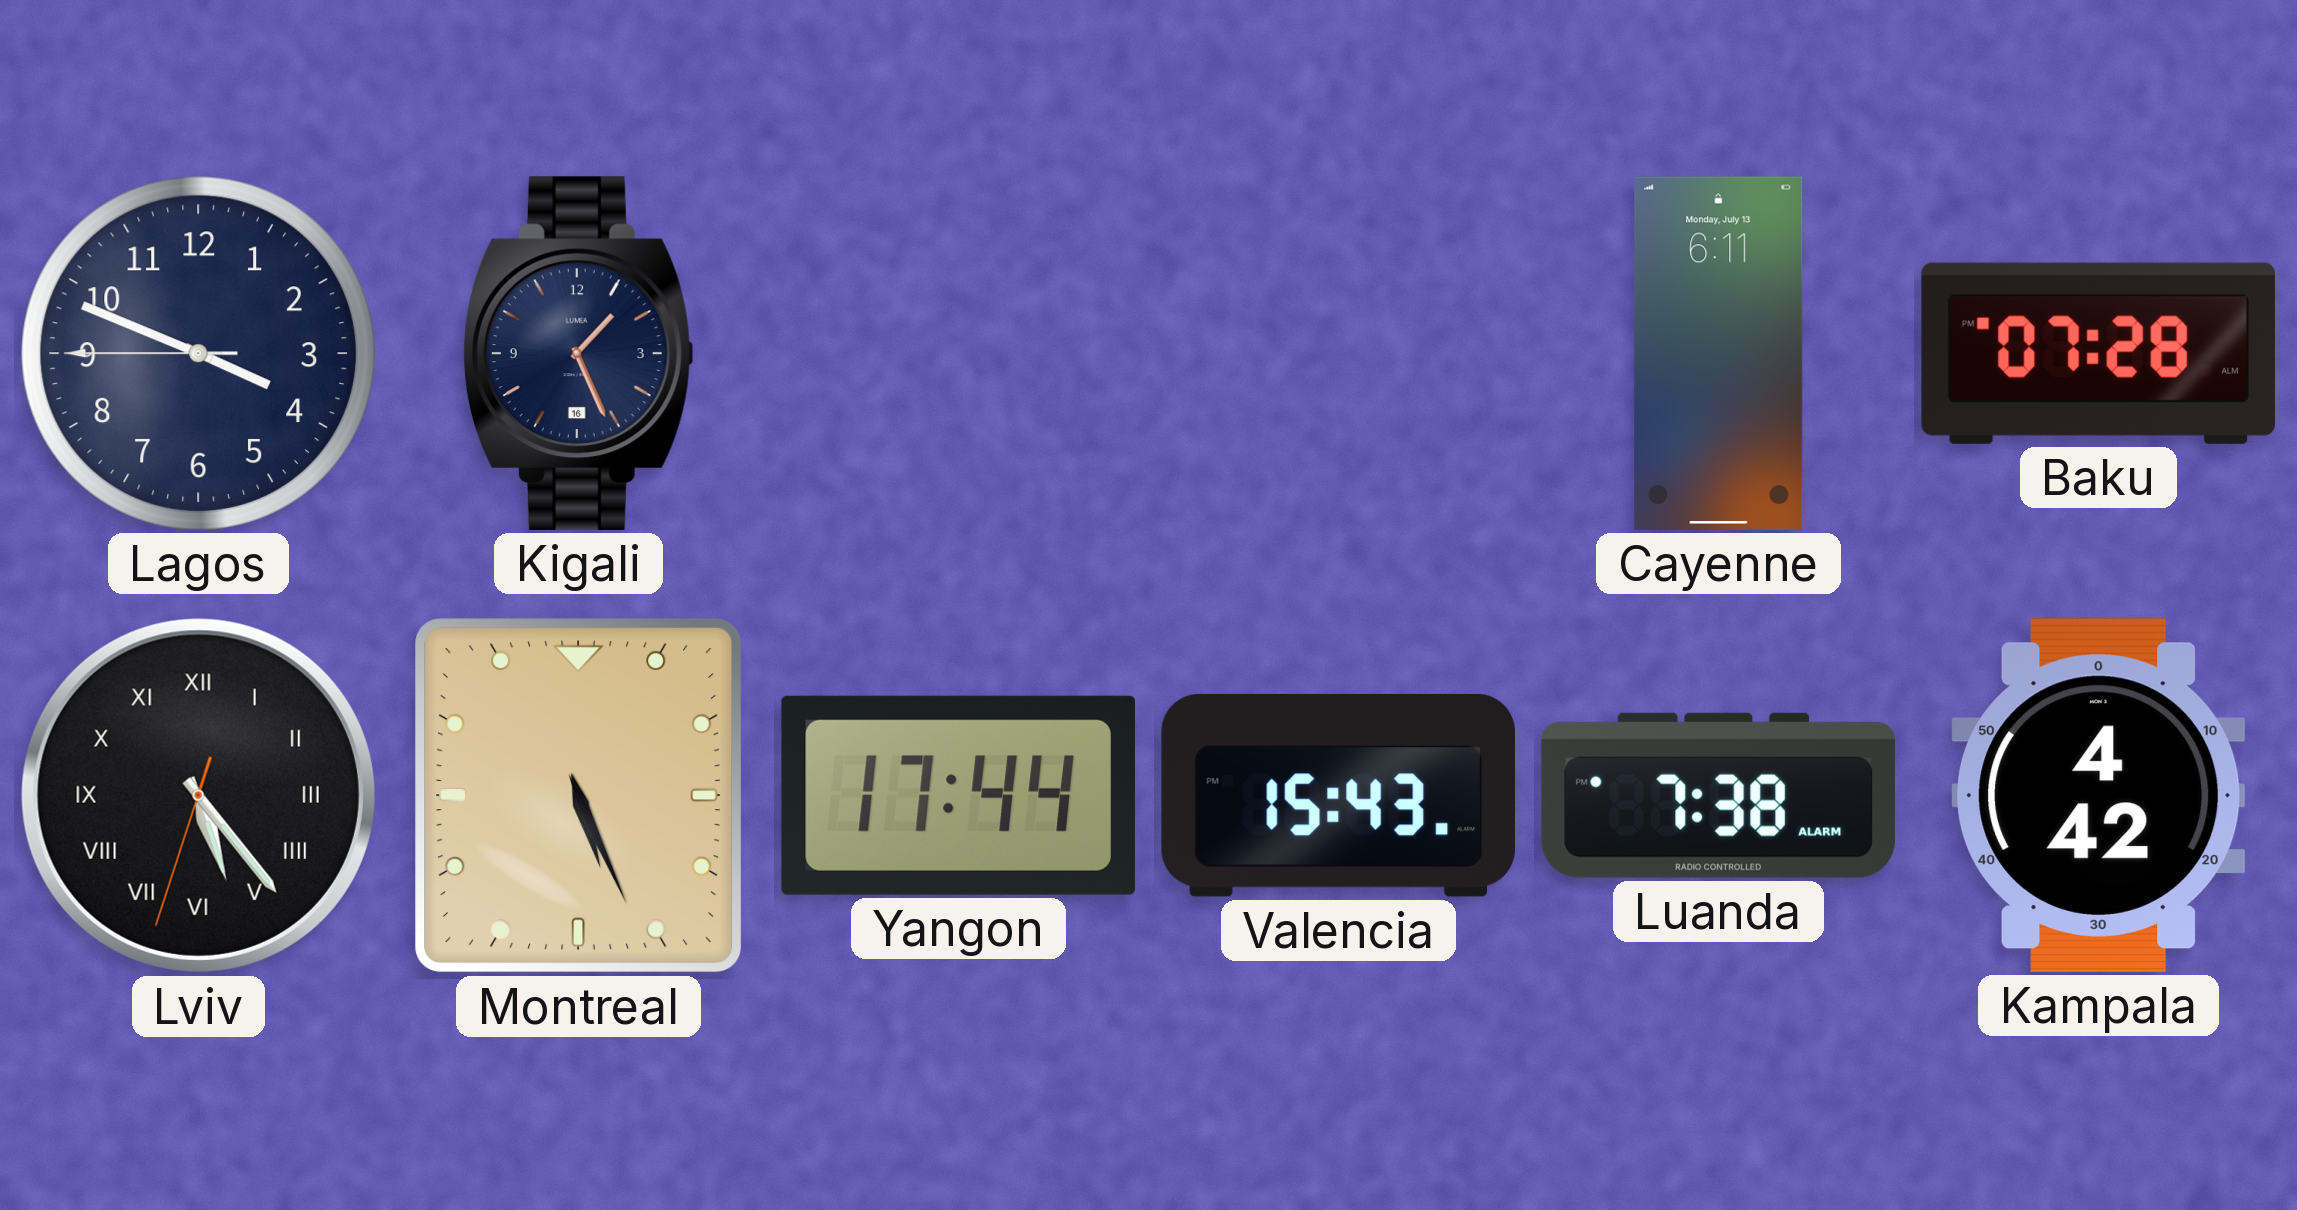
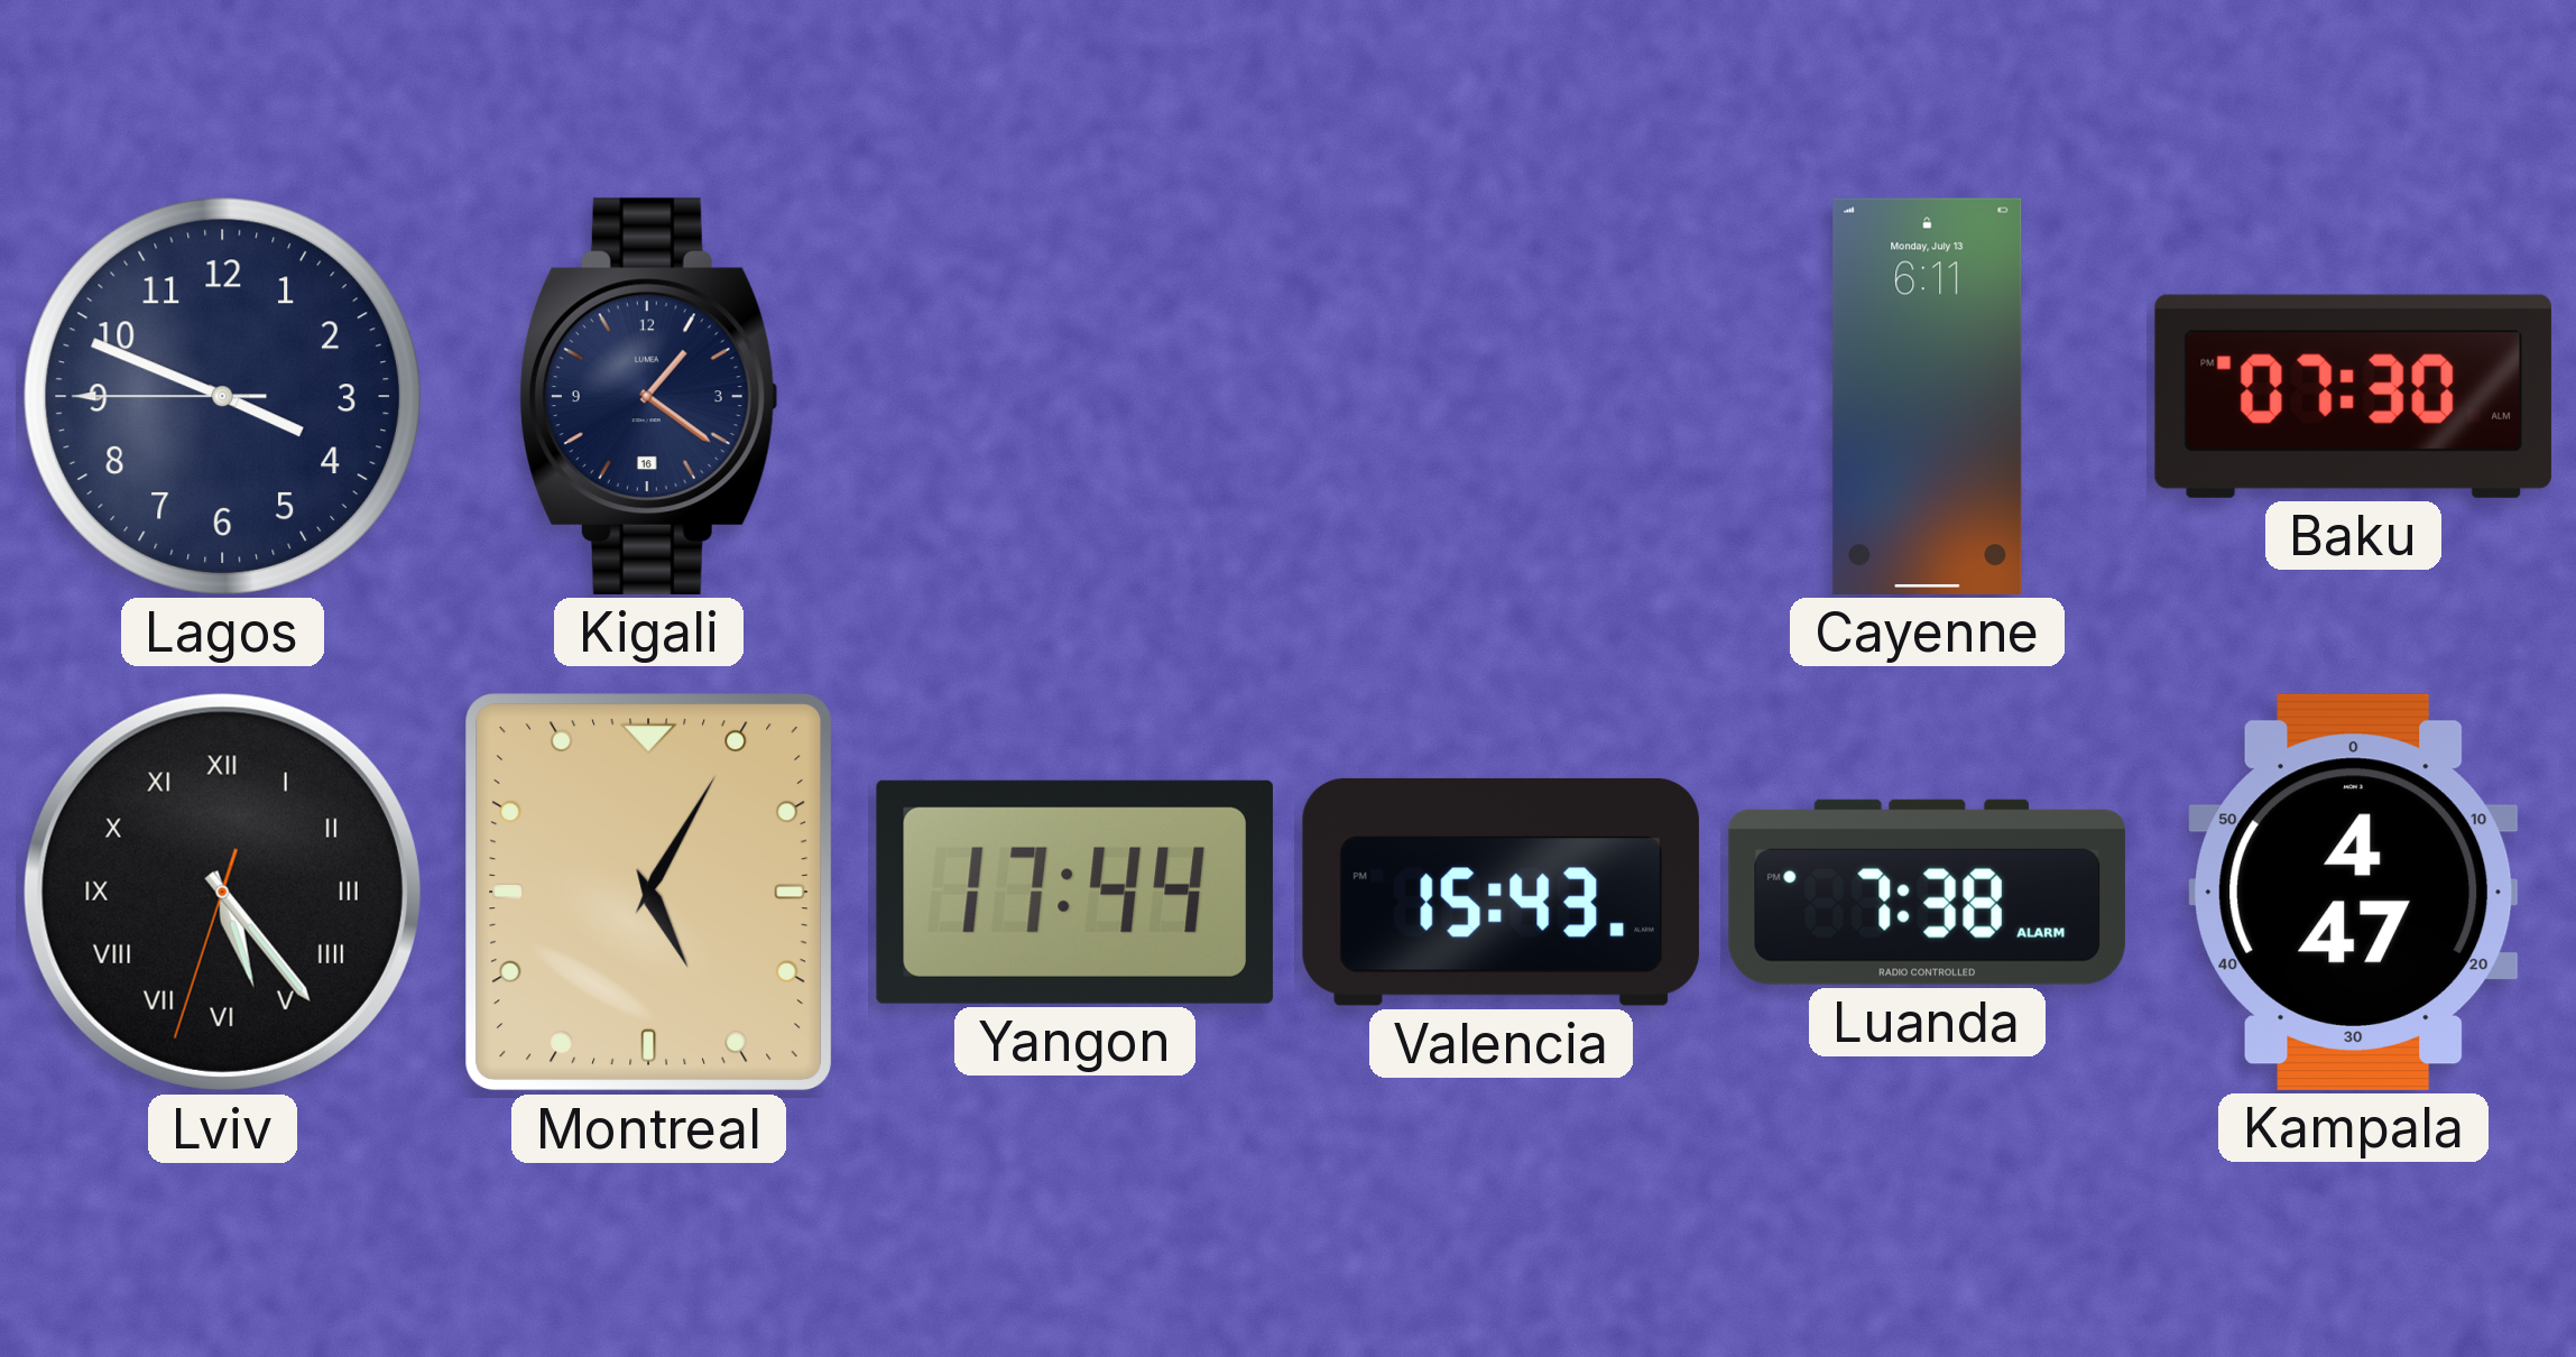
Kigali: 1:26 -> 1:21
Baku: 07:28 -> 07:30
Montreal: 5:26 -> 5:05
Kampala: 4:42 -> 4:47
